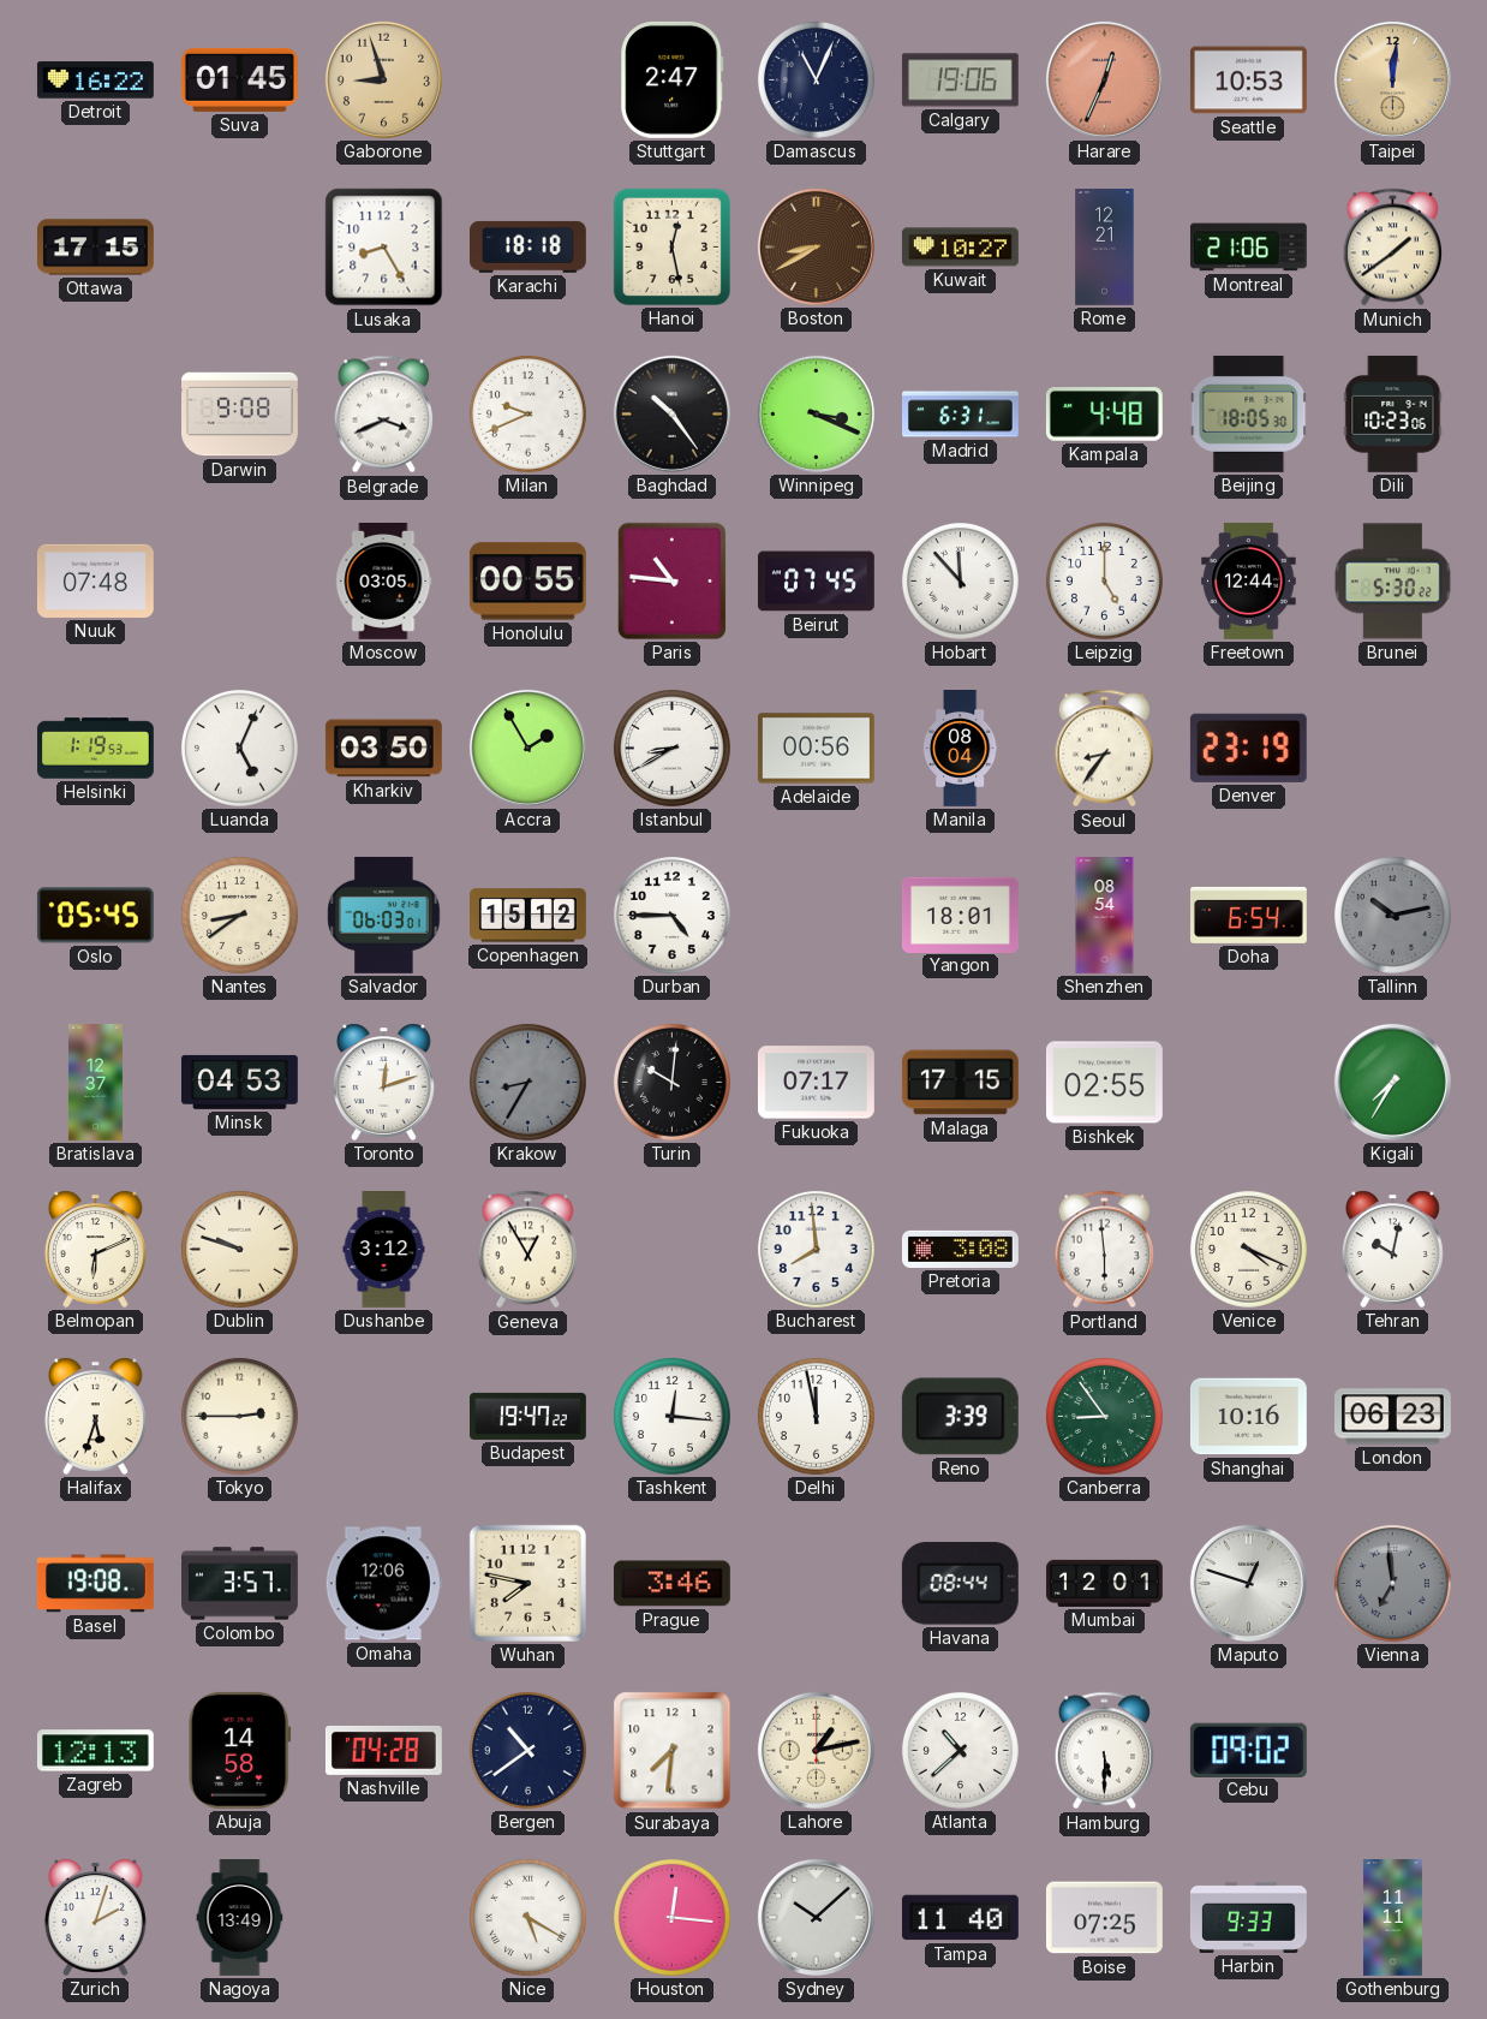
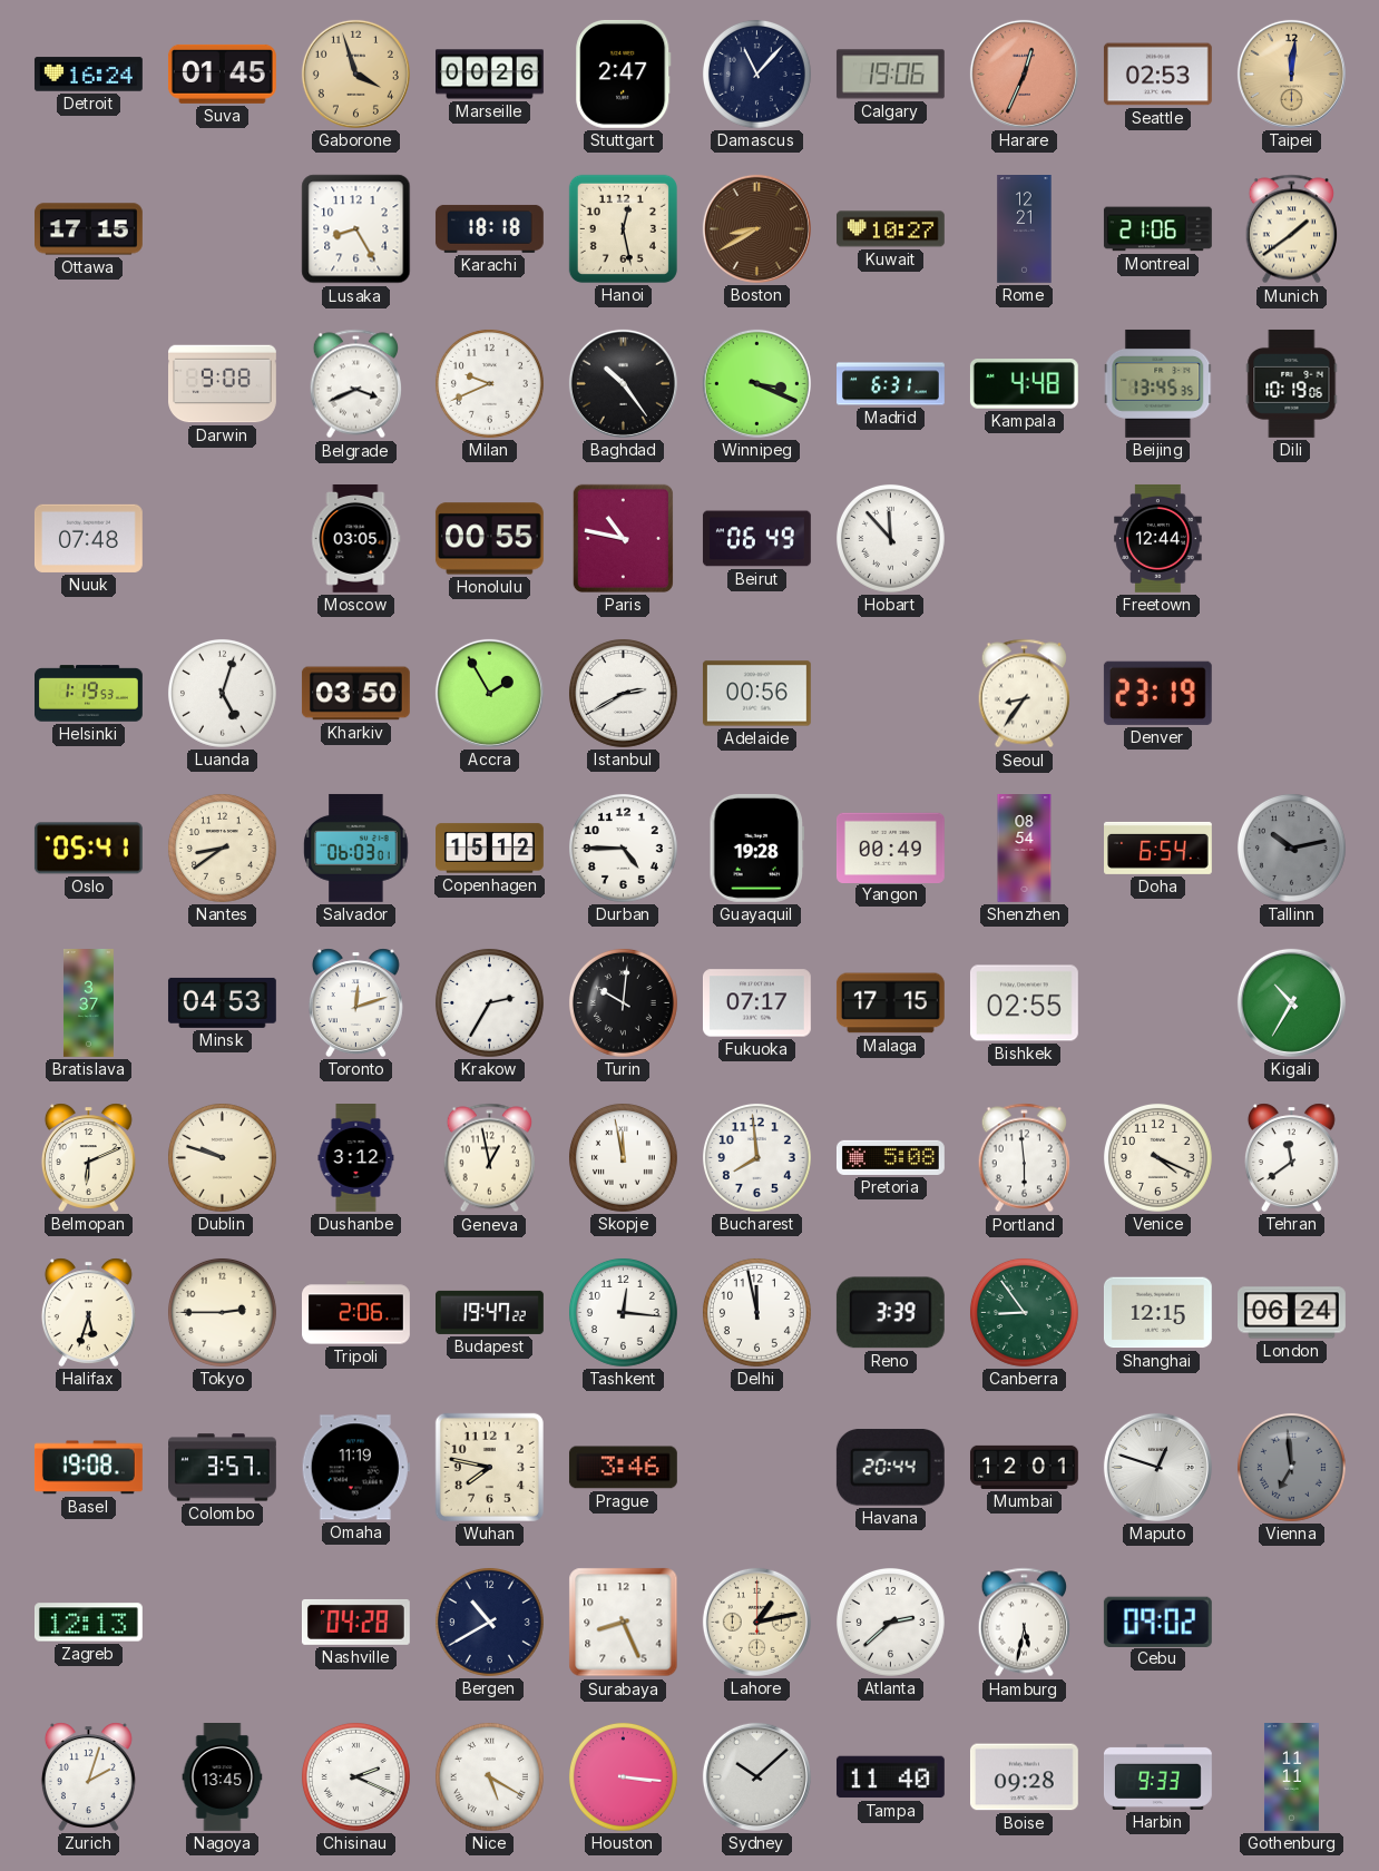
Detroit: 16:22 -> 16:24
Gaborone: 8:57 -> 3:57
Marseille: none -> 00:26
Damascus: 11:04 -> 11:07
Seattle: 10:53 -> 02:53
Beijing: 18:05 -> 13:45
Dili: 10:23 -> 10:19
Paris: 10:46 -> 10:47
Beirut: 07:45 -> 06:49
Leipzig: 5:00 -> none
Brunei: 5:30 -> none
Luanda: 5:04 -> 5:03
Istanbul: 8:40 -> 2:40
Manila: 08:04 -> none
Oslo: 05:45 -> 05:41
Guayaquil: none -> 19:28
Yangon: 18:01 -> 00:49
Bratislava: 12:37 -> 3:37
Krakow: 8:35 -> 2:35
Krakow dial: grey -> white
Kigali: 7:35 -> 10:35
Geneva: 12:55 -> 12:58
Skopje: none -> 11:58
Pretoria: 3:08 -> 5:08
Tehran: 10:02 -> 11:39
Tripoli: none -> 2:06
Shanghai: 10:16 -> 12:15
London: 06:23 -> 06:24
Omaha: 12:06 -> 11:19
Havana: 08:44 -> 20:44
Abuja: 14:58 -> none
Bergen: 10:39 -> 10:40
Surabaya: 7:31 -> 8:26
Atlanta: 10:38 -> 2:38
Hamburg: 5:30 -> 5:32
Nagoya: 13:49 -> 13:45
Chisinau: none -> 2:19
Houston: 12:16 -> 3:16
Boise: 07:25 -> 09:28
